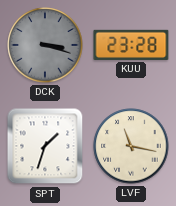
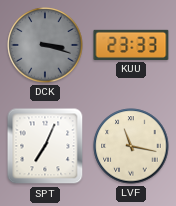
KUU: 23:28 -> 23:33
SPT: 1:33 -> 7:04
